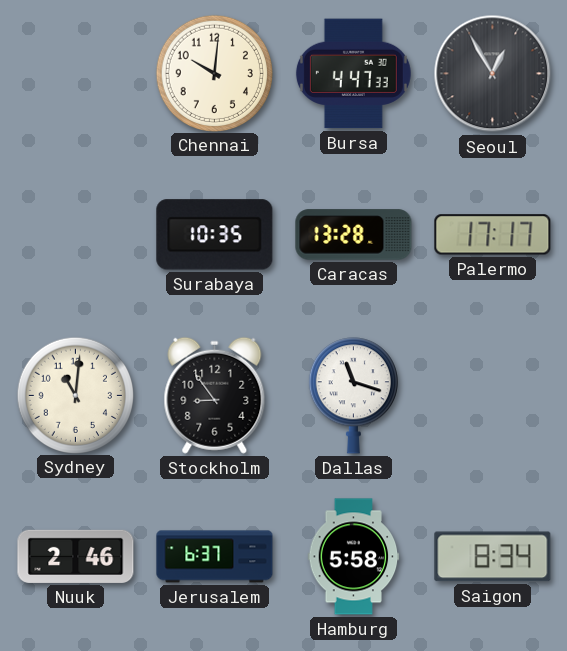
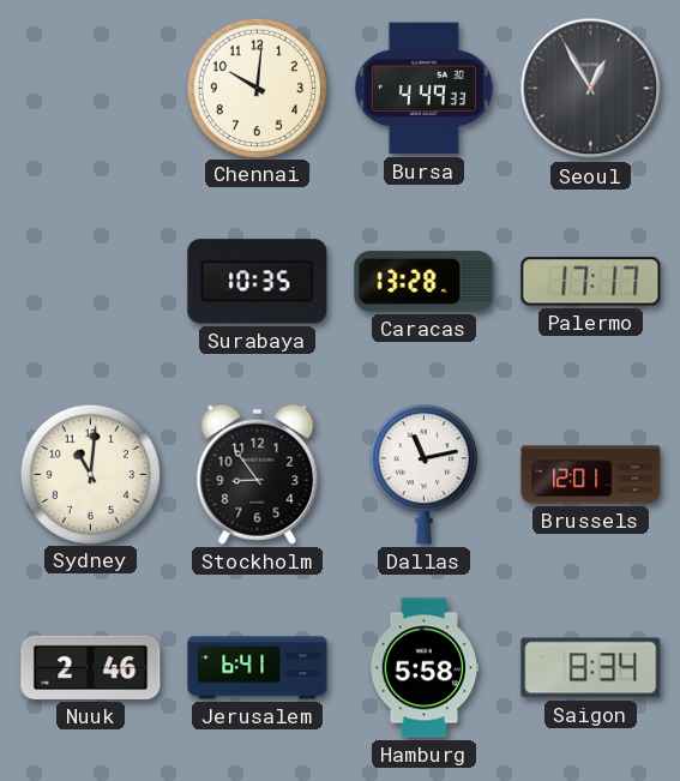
Bursa: 4:47 -> 4:49
Dallas: 11:18 -> 11:13
Brussels: none -> 12:01
Jerusalem: 6:37 -> 6:41
